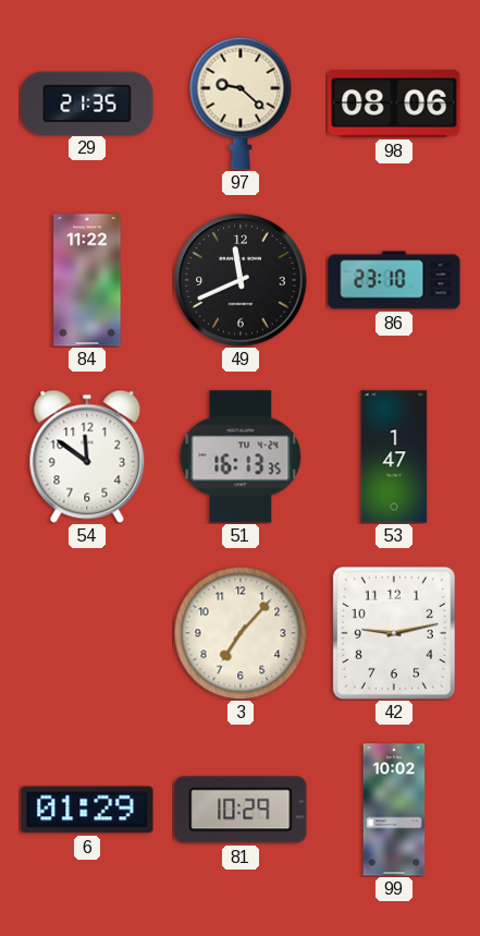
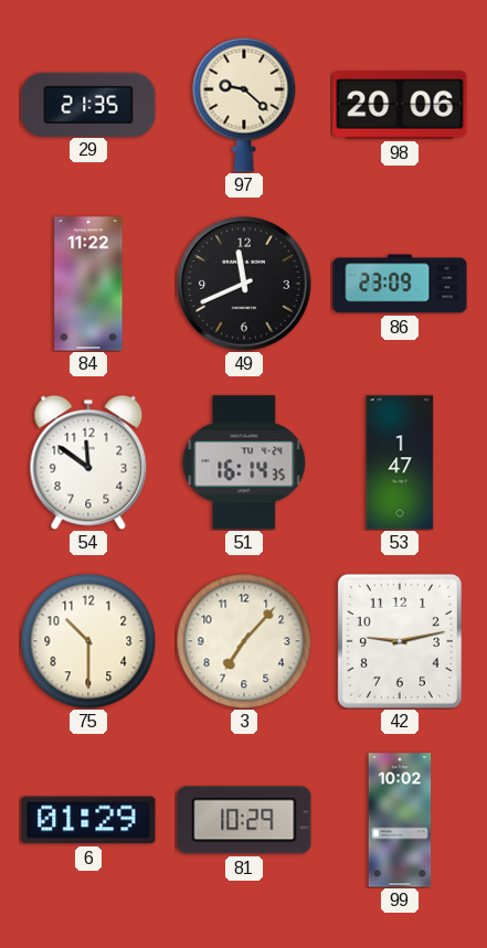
98: 08:06 -> 20:06
86: 23:10 -> 23:09
51: 16:13 -> 16:14
75: none -> 10:30
